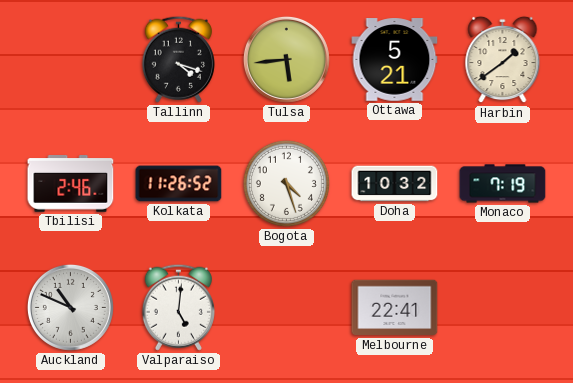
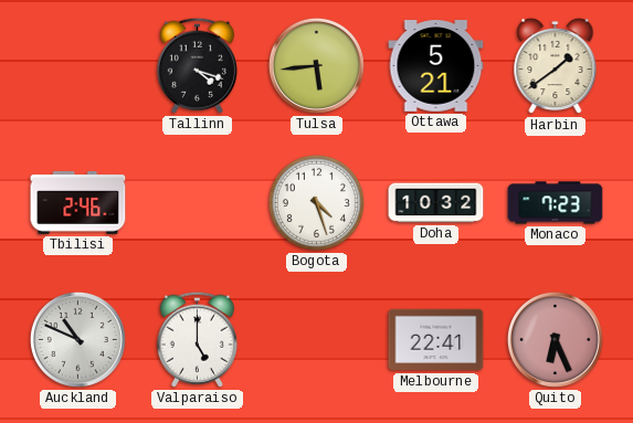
Kolkata: 11:26 -> none
Monaco: 7:19 -> 7:23
Valparaiso: 5:01 -> 5:00
Quito: none -> 6:26
